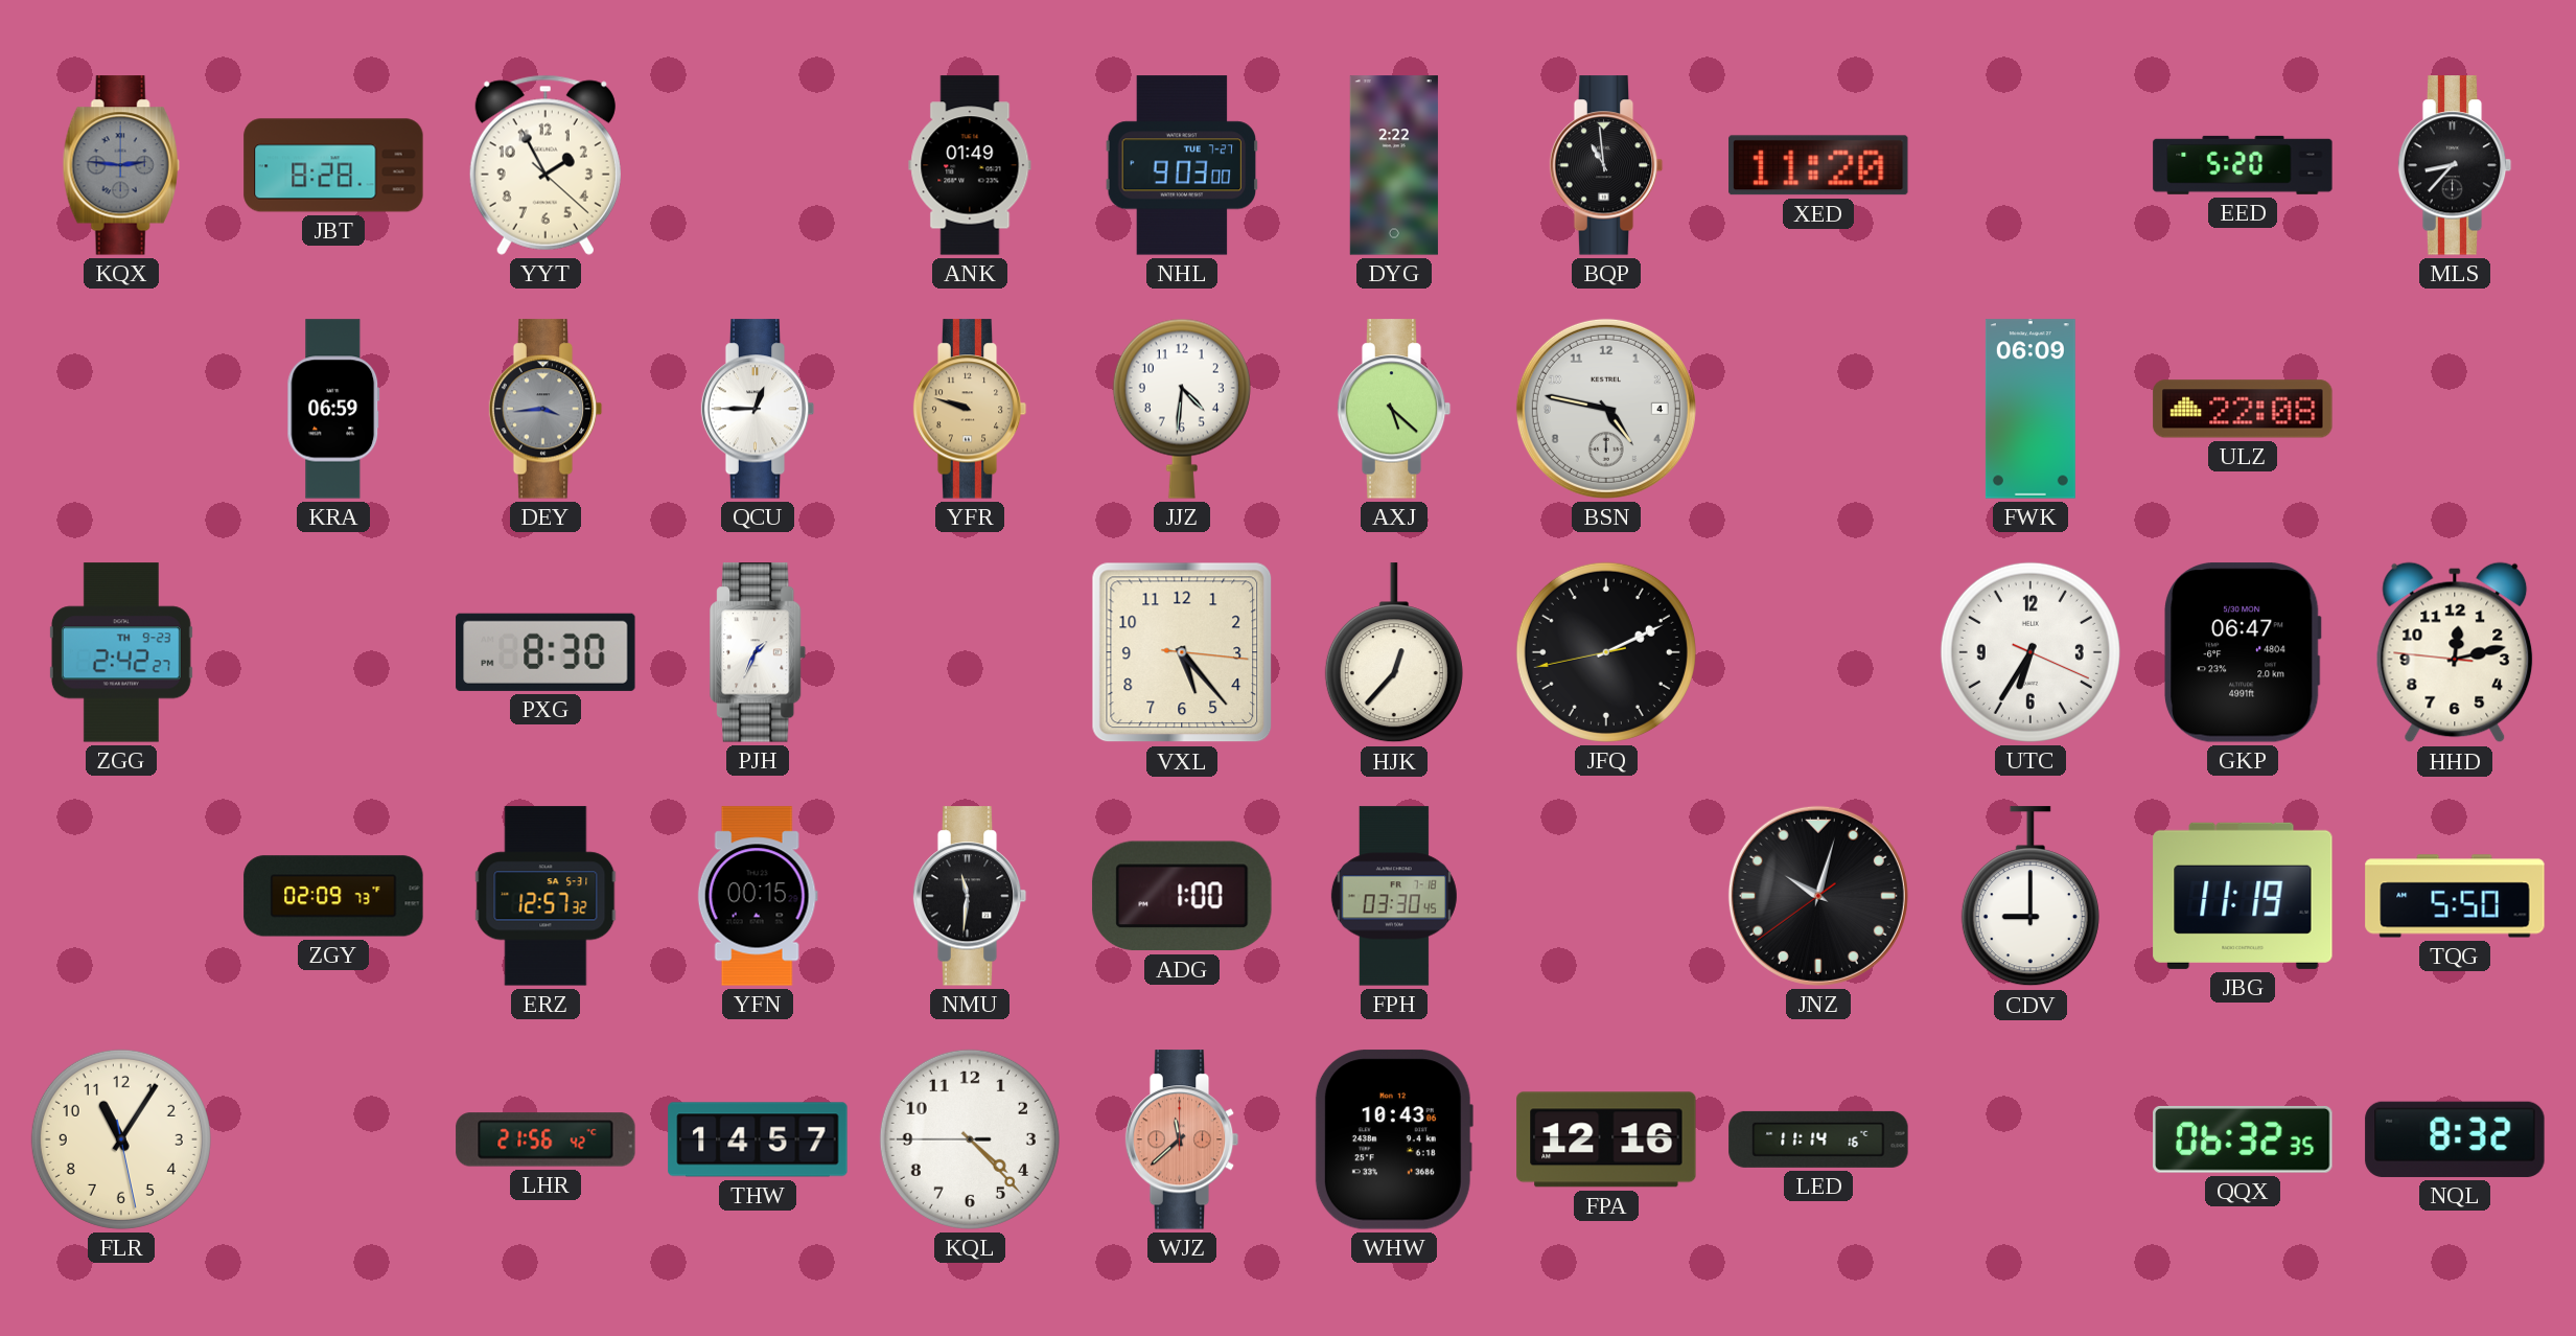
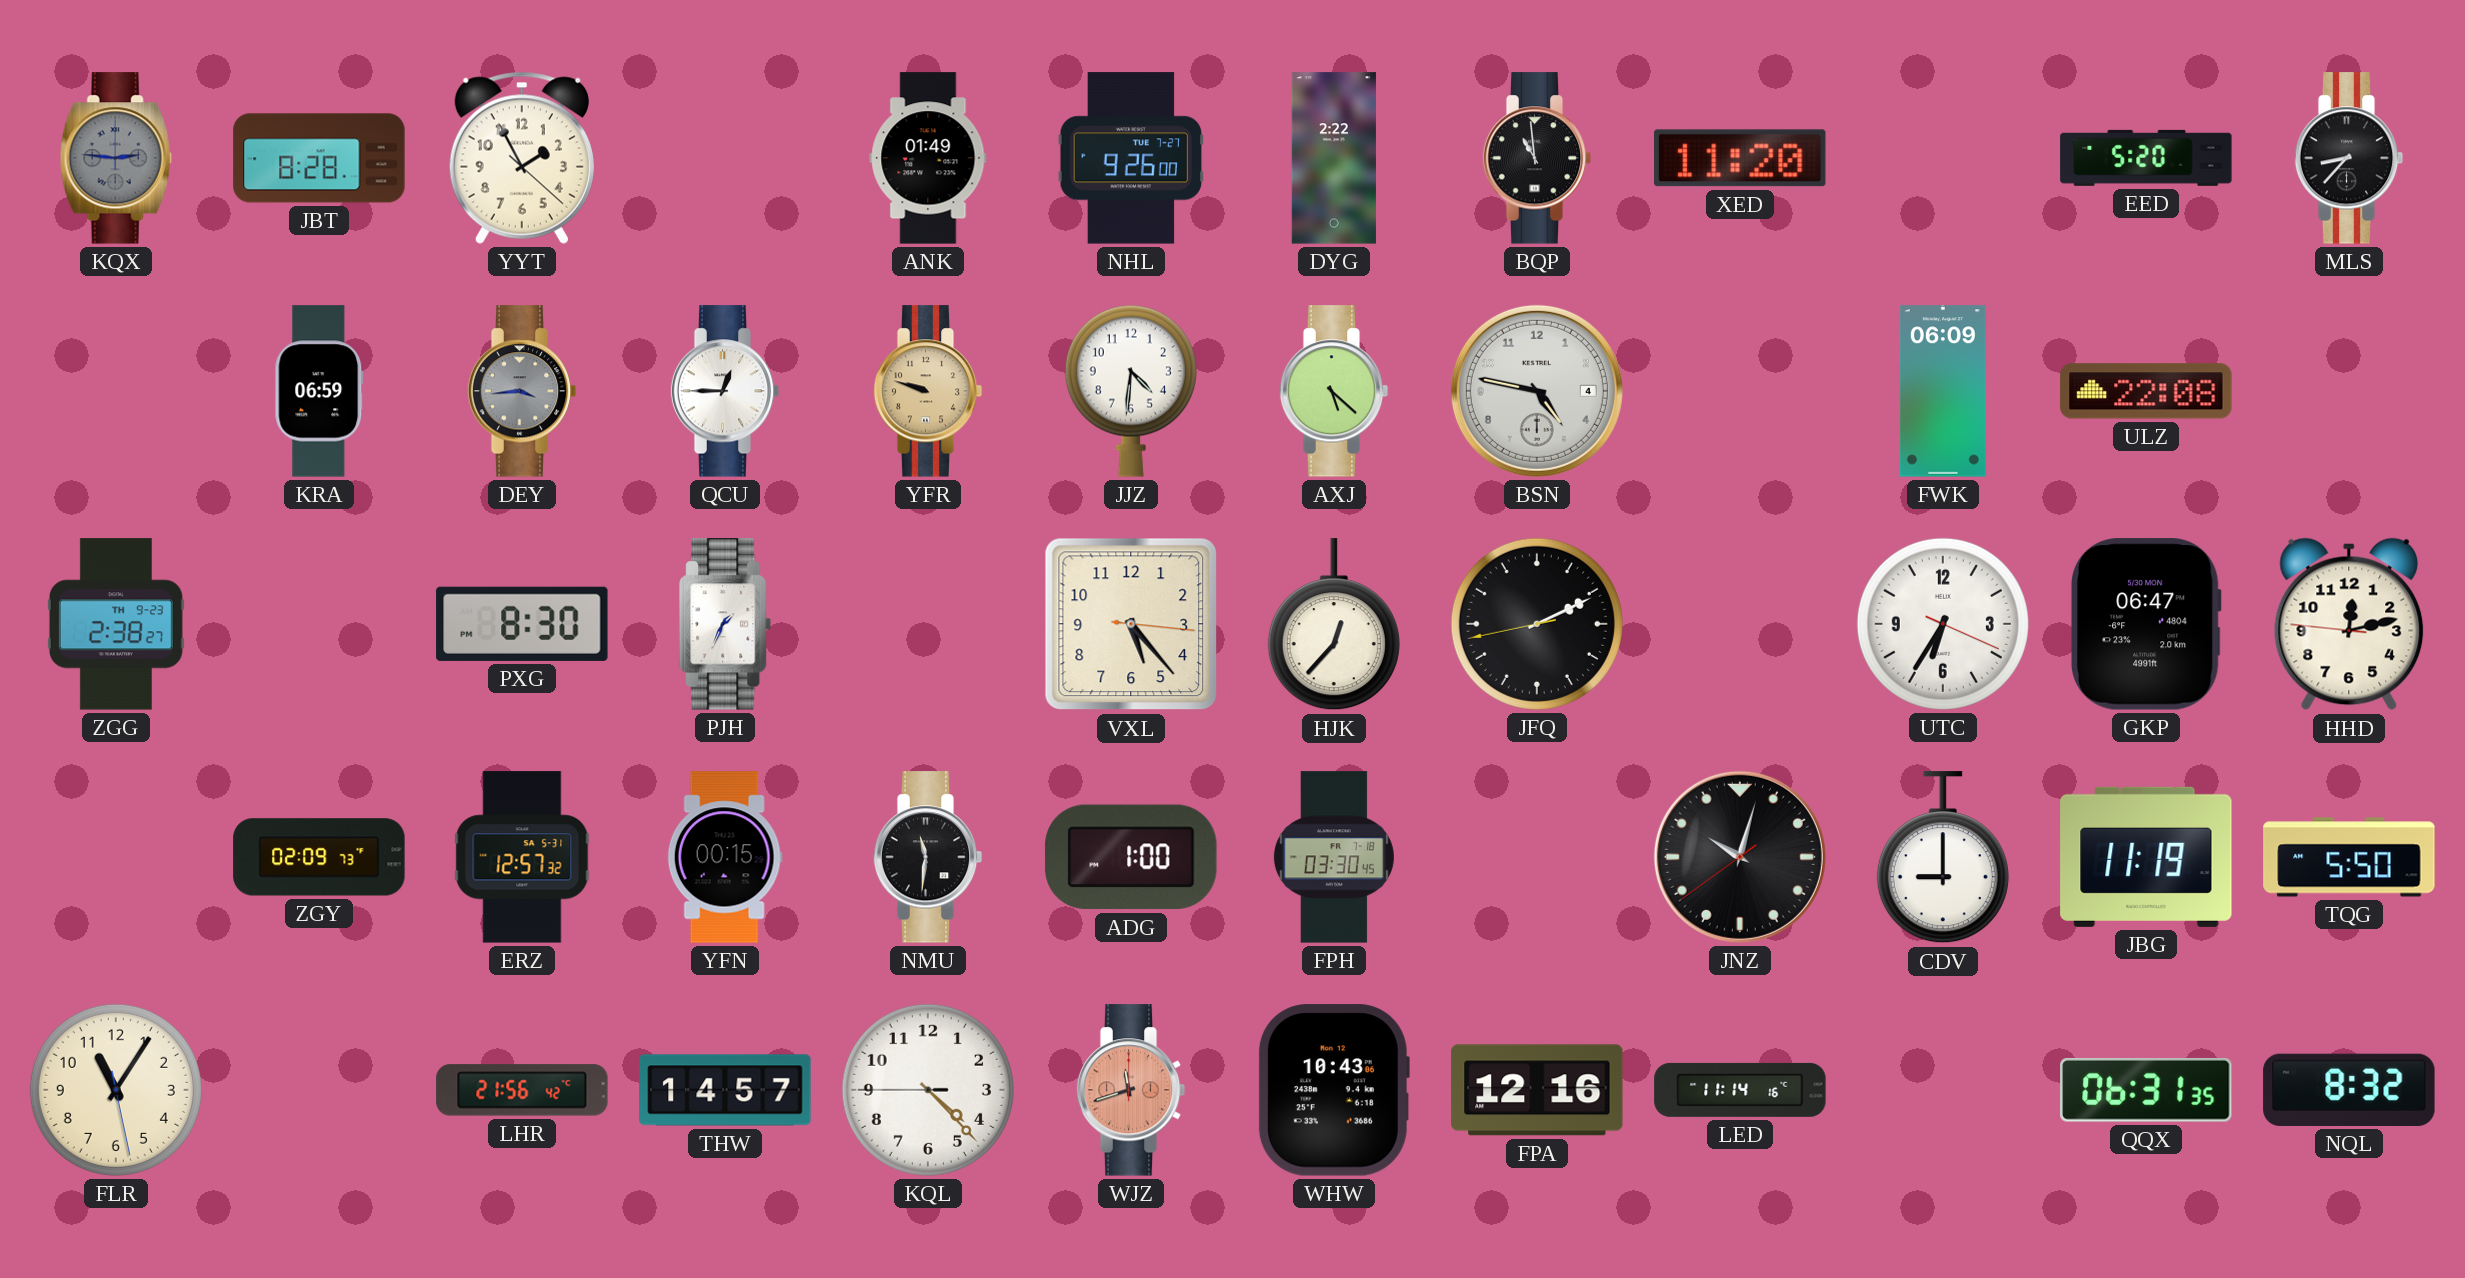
NHL: 9:03 -> 9:26
ZGG: 2:42 -> 2:38
WJZ: 11:38 -> 11:42
QQX: 06:32 -> 06:31
